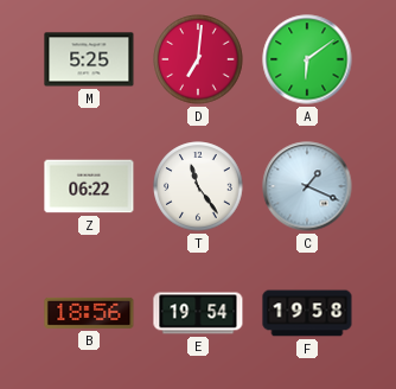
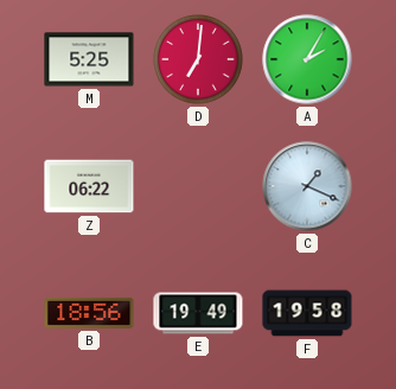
A: 6:09 -> 2:05
T: 11:24 -> none
E: 19:54 -> 19:49
